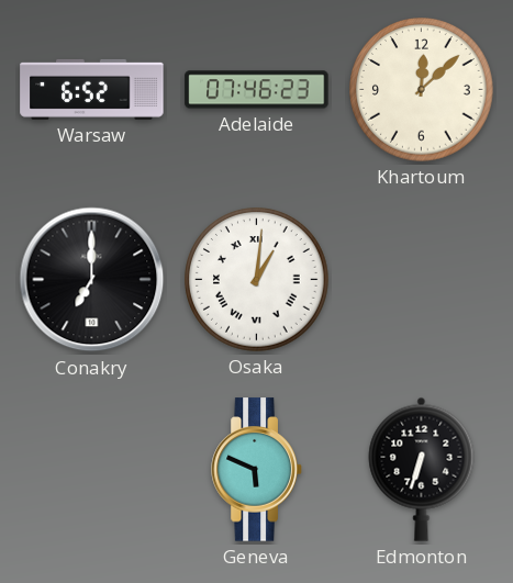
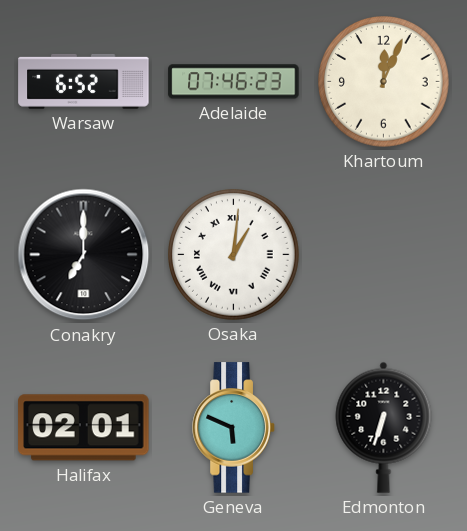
Khartoum: 12:08 -> 12:04
Halifax: none -> 02:01
